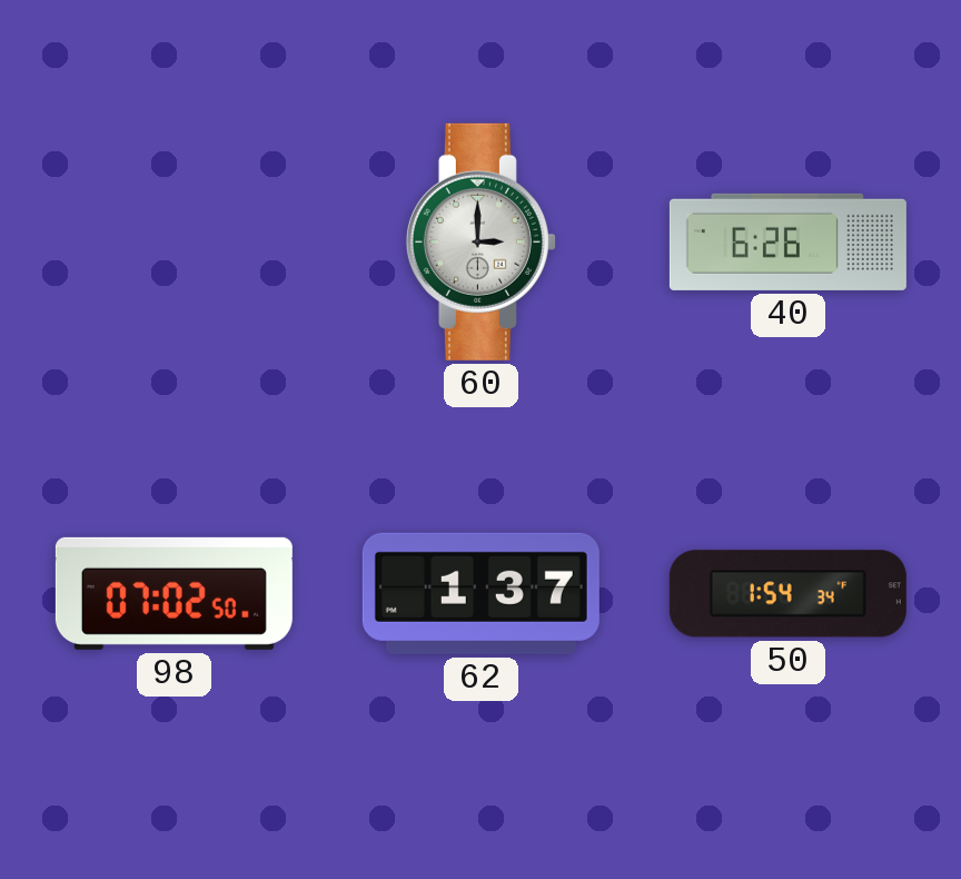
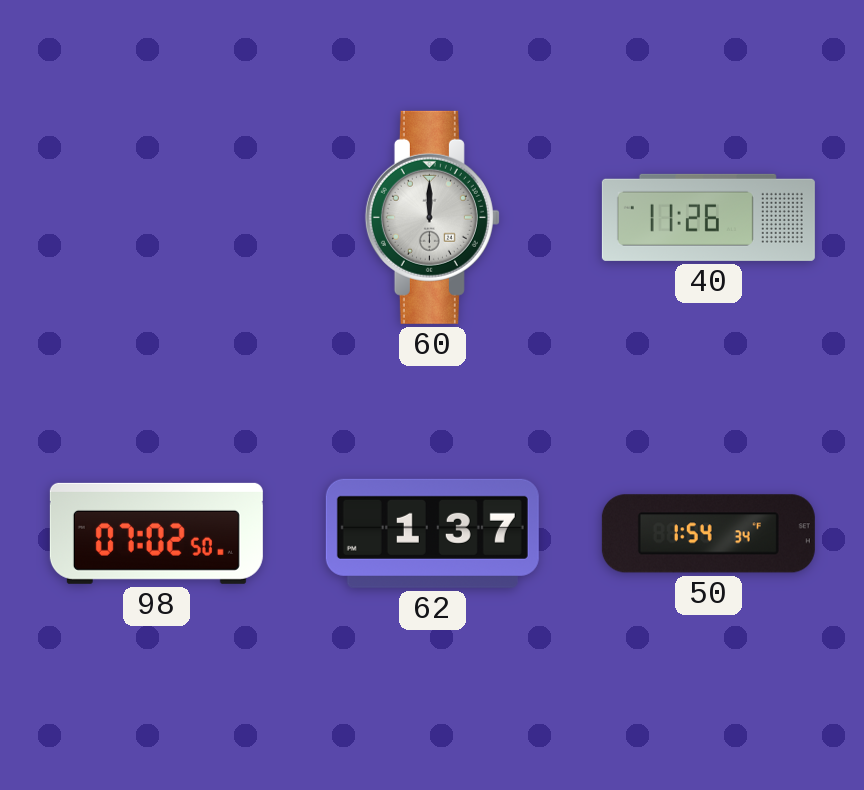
60: 3:00 -> 12:00
40: 6:26 -> 11:26
